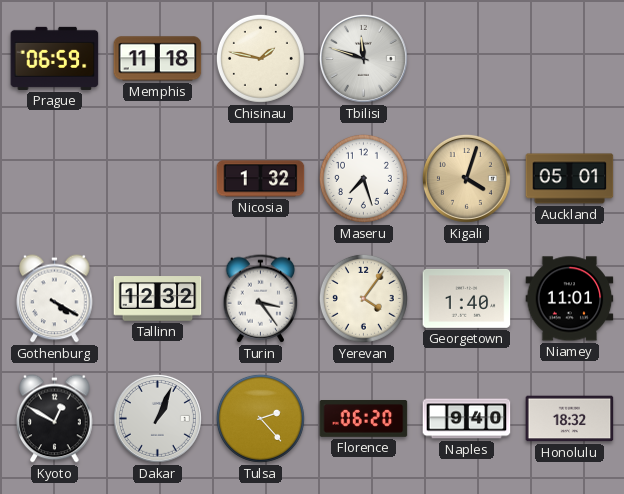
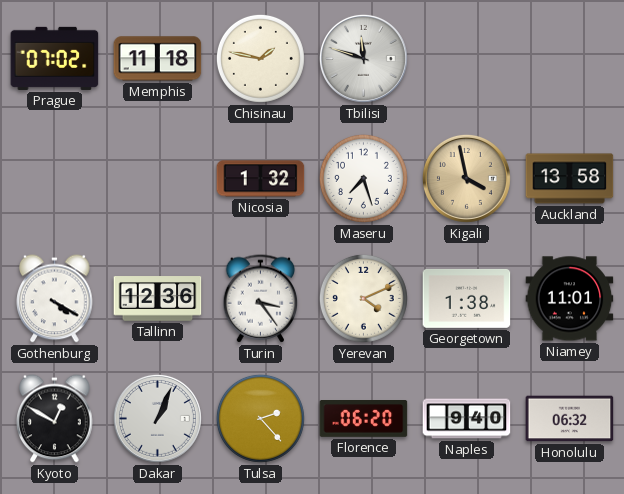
Prague: 06:59 -> 07:02
Kigali: 4:03 -> 3:58
Auckland: 05:01 -> 13:58
Tallinn: 12:32 -> 12:36
Yerevan: 4:06 -> 4:11
Georgetown: 1:40 -> 1:38
Honolulu: 18:32 -> 06:32
